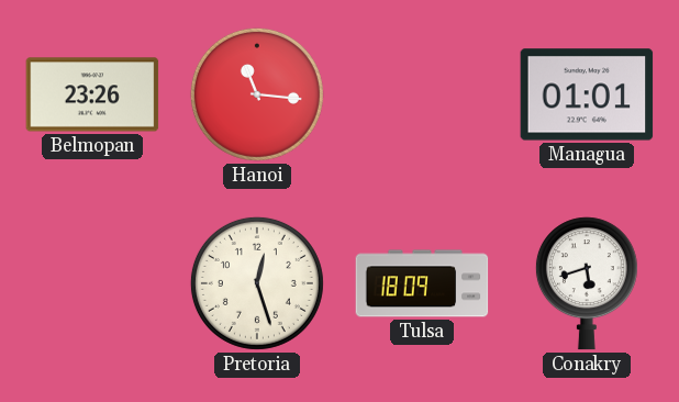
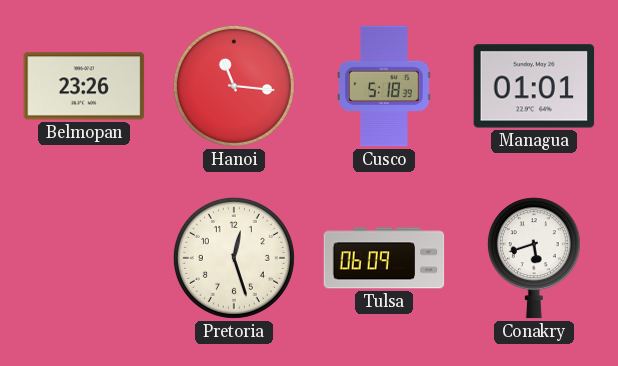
Cusco: none -> 5:18
Tulsa: 18:09 -> 06:09
